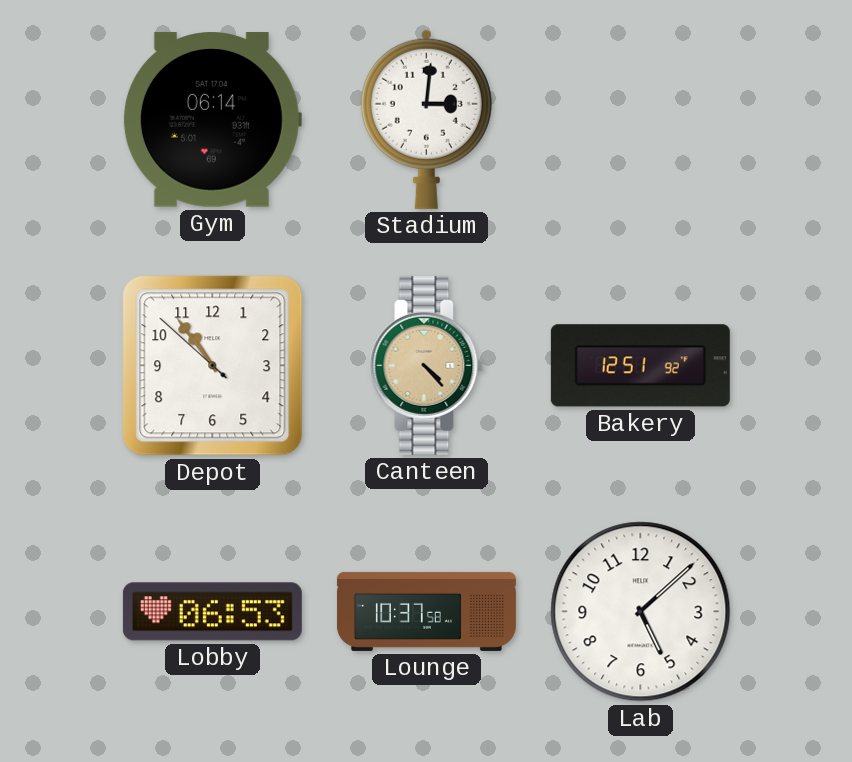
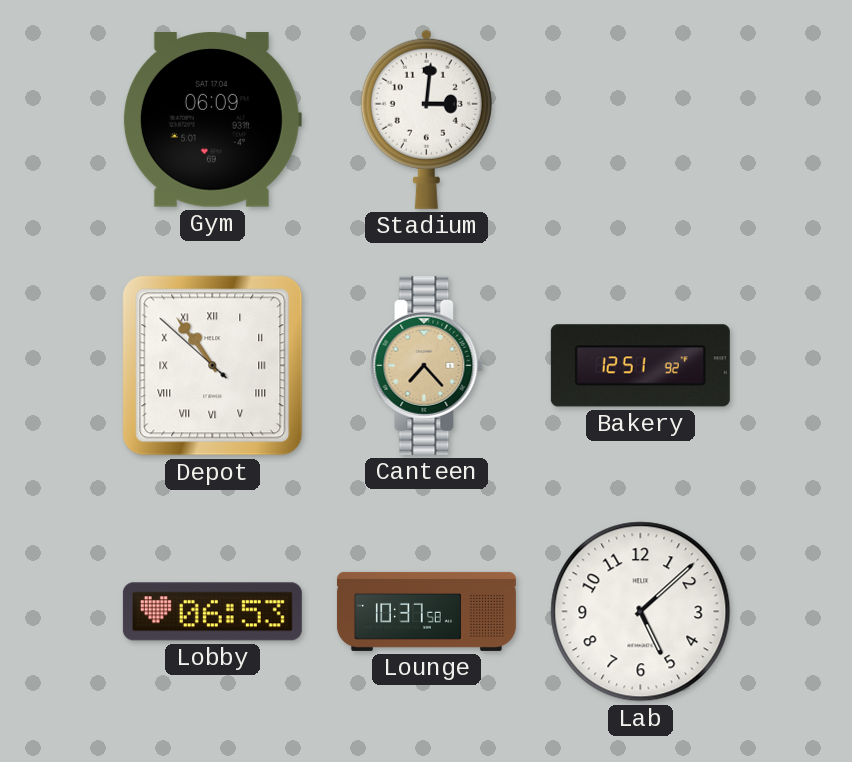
Gym: 06:14 -> 06:09
Depot numerals: Arabic -> Roman
Canteen: 4:23 -> 7:23
